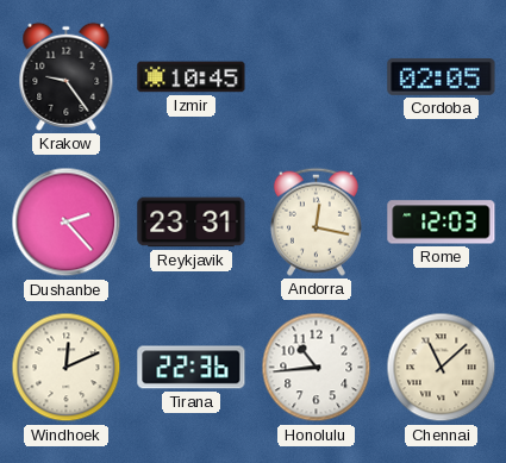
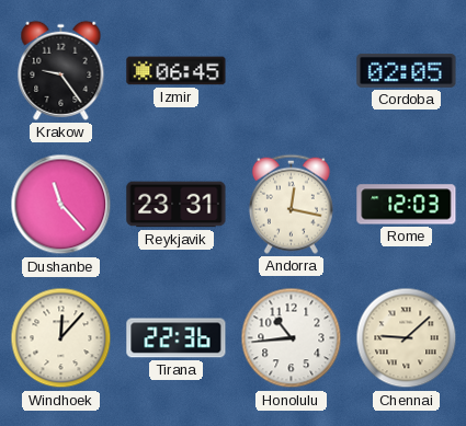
Izmir: 10:45 -> 06:45
Dushanbe: 2:23 -> 11:23
Windhoek: 12:11 -> 12:07
Chennai: 11:08 -> 9:08
